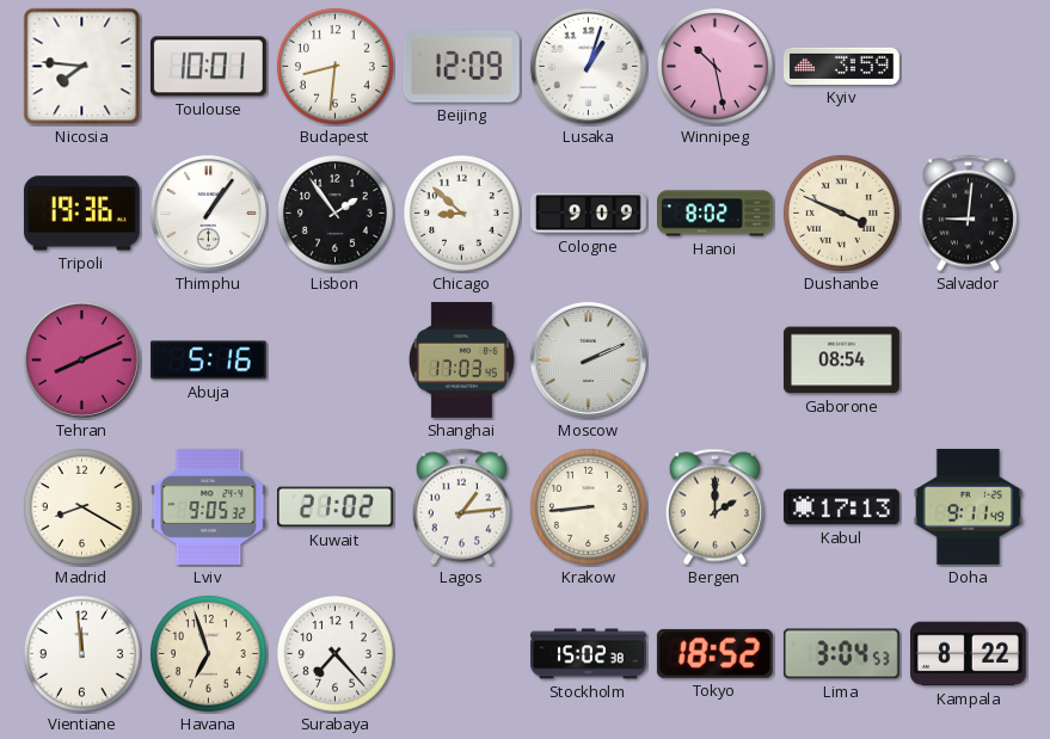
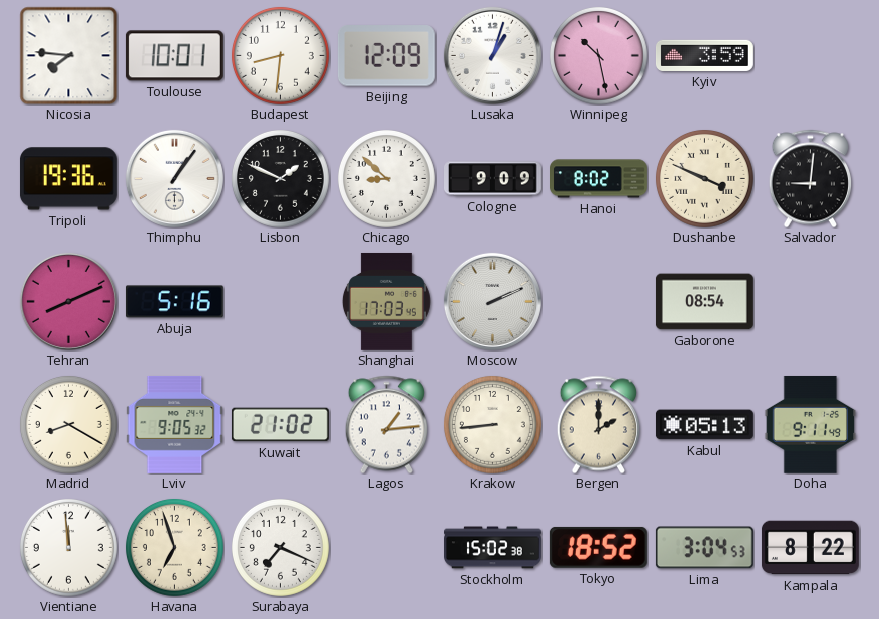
Lisbon: 1:54 -> 1:49
Kabul: 17:13 -> 05:13
Surabaya: 7:23 -> 7:19
